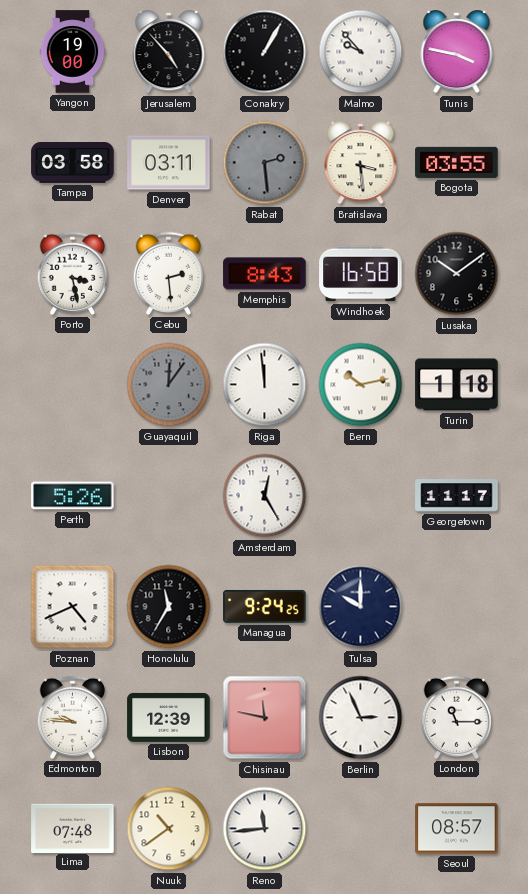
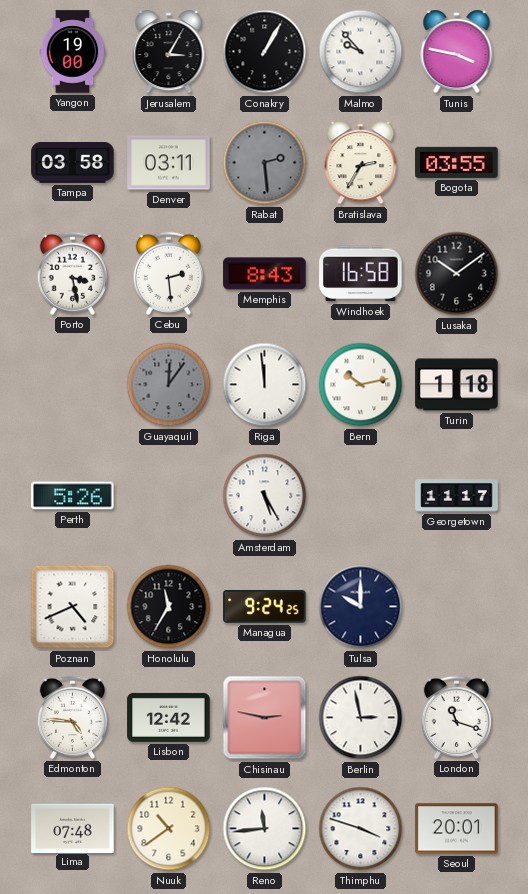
Jerusalem: 4:53 -> 3:05
Bratislava: 3:29 -> 2:35
Amsterdam: 12:25 -> 5:25
Edmonton: 9:46 -> 4:46
Lisbon: 12:39 -> 12:42
Chisinau: 11:47 -> 2:47
Berlin: 2:56 -> 2:58
London: 11:15 -> 11:18
Thimphu: none -> 3:48
Seoul: 08:57 -> 20:01
